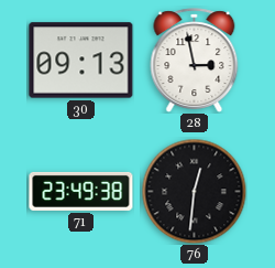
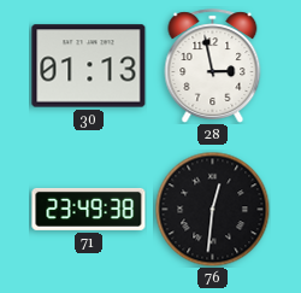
30: 09:13 -> 01:13
